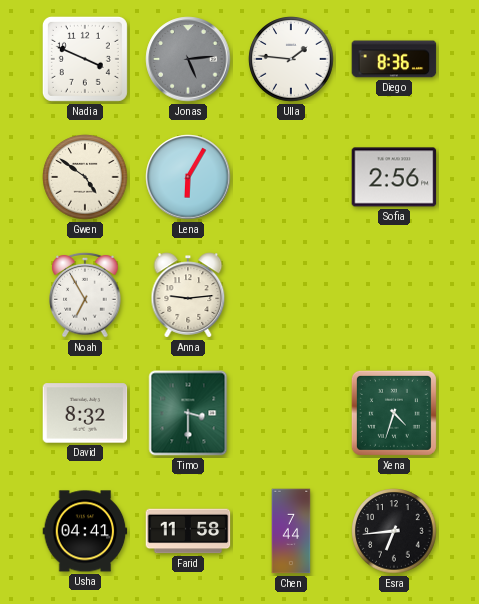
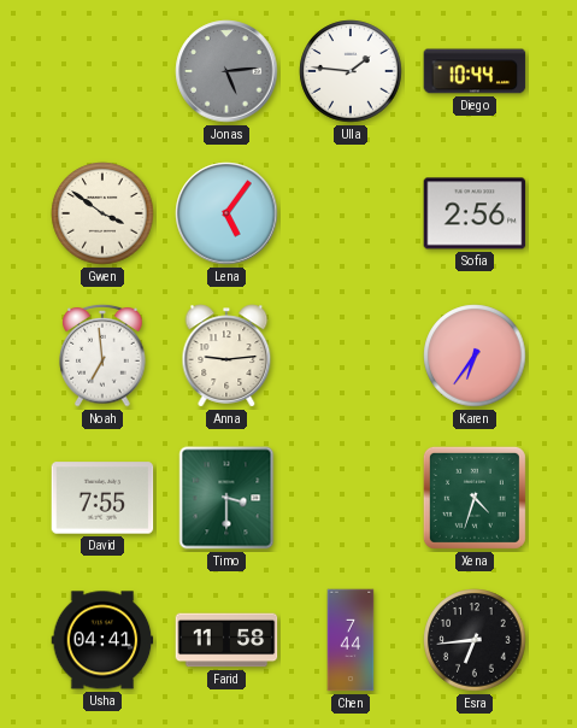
Nadia: 3:49 -> none
Diego: 8:36 -> 10:44
Gwen: 4:51 -> 3:51
Lena: 6:05 -> 5:06
Noah: 6:55 -> 6:59
Karen: none -> 6:36
David: 8:32 -> 7:55
